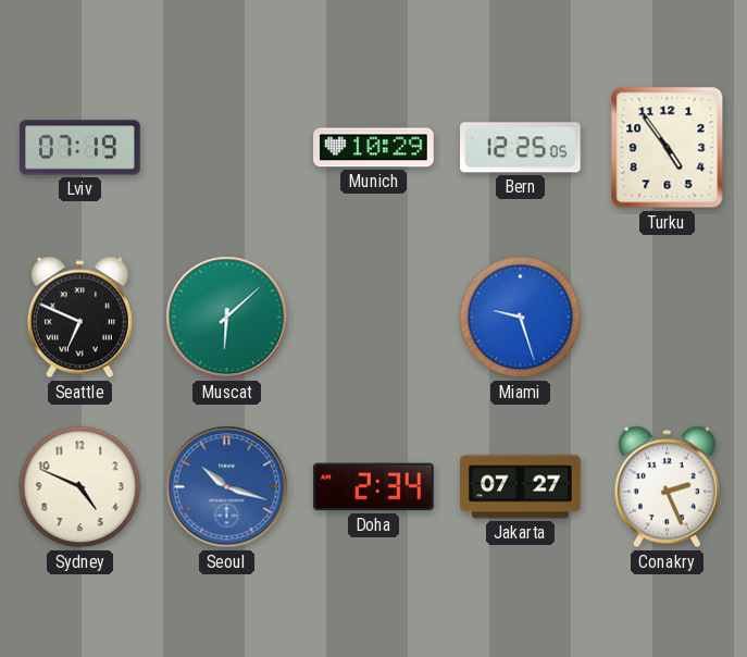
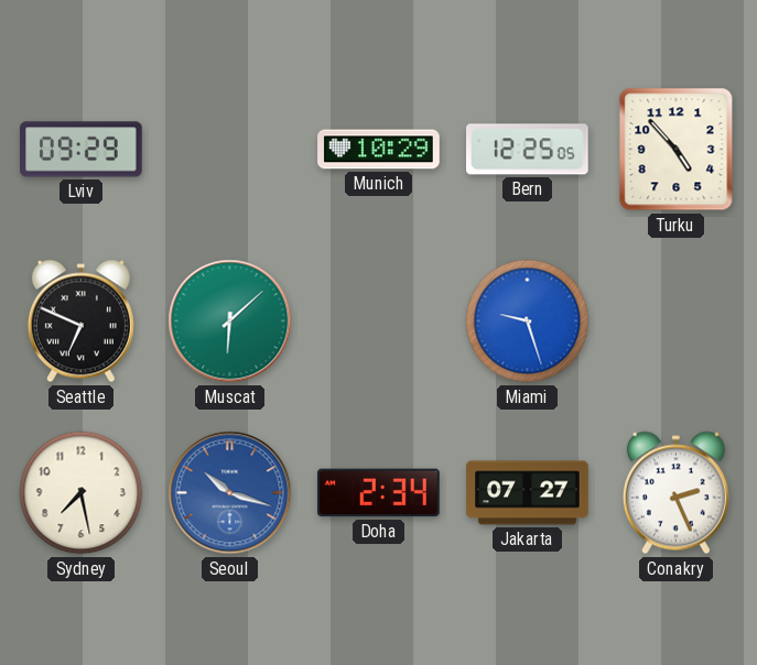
Lviv: 07:19 -> 09:29
Turku: 4:54 -> 4:53
Sydney: 4:49 -> 7:28
